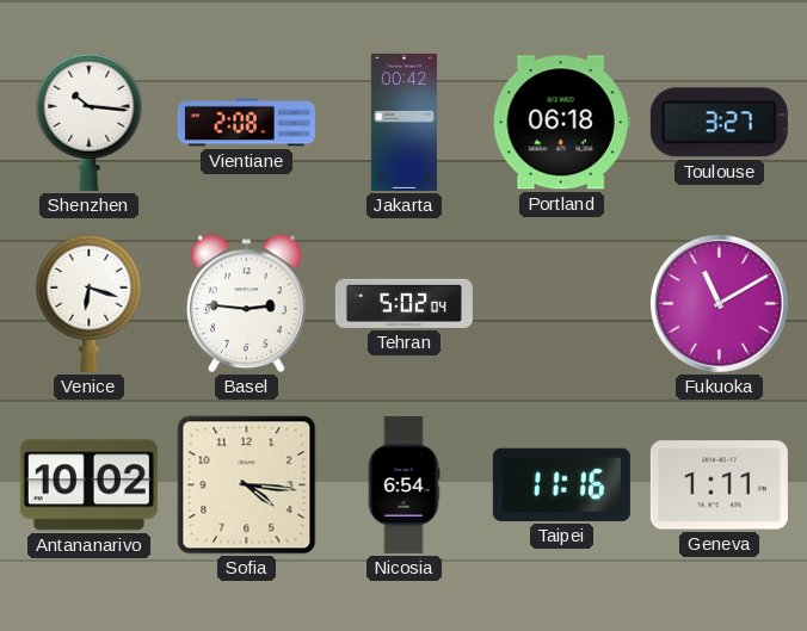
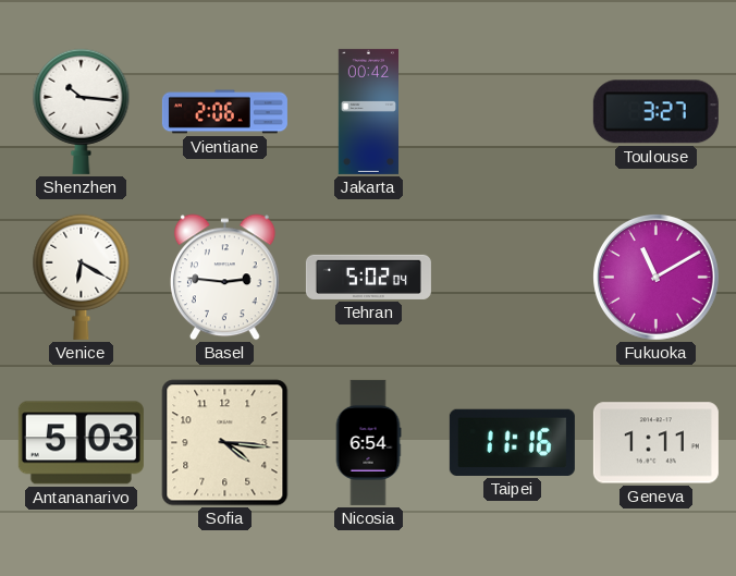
Vientiane: 2:08 -> 2:06
Portland: 06:18 -> none
Venice: 6:18 -> 6:20
Antananarivo: 10:02 -> 5:03
